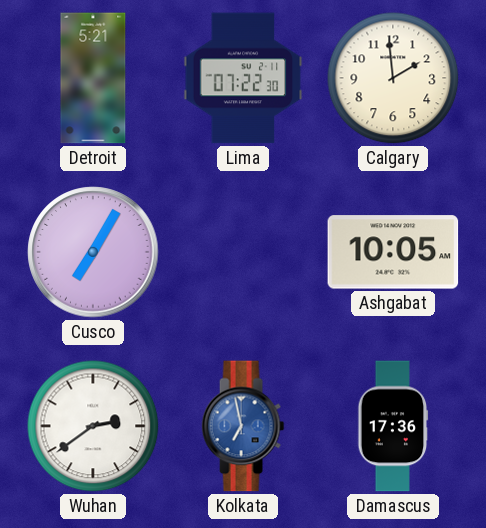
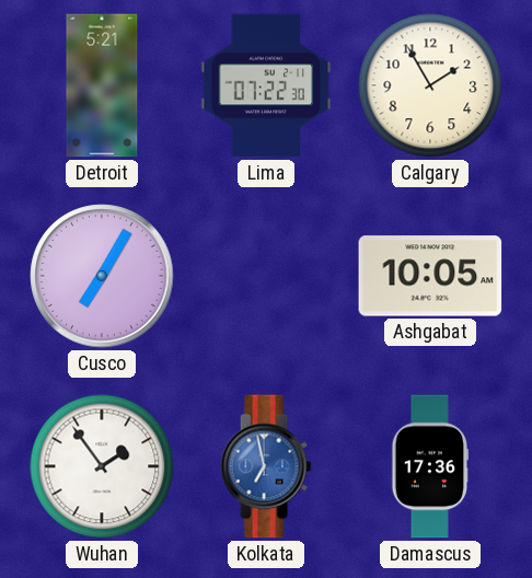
Calgary: 1:59 -> 1:55
Wuhan: 2:39 -> 1:54
